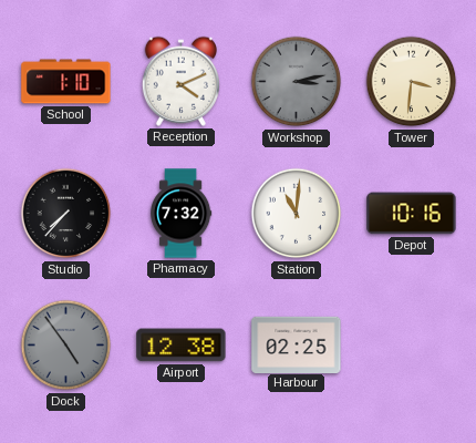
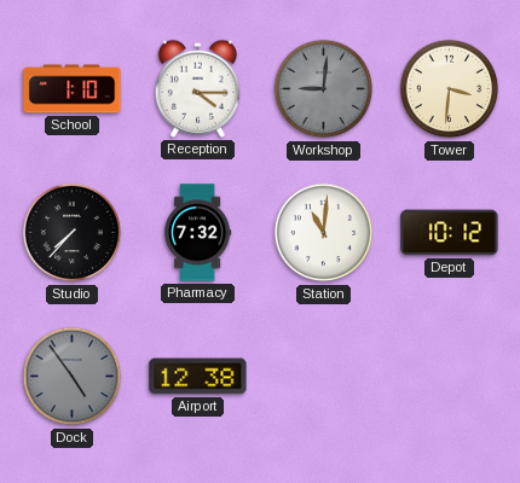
Reception: 4:11 -> 4:15
Workshop: 3:13 -> 9:01
Depot: 10:16 -> 10:12
Harbour: 02:25 -> none
